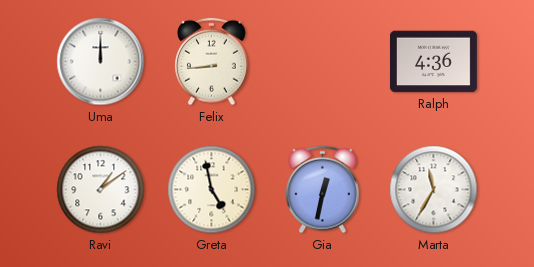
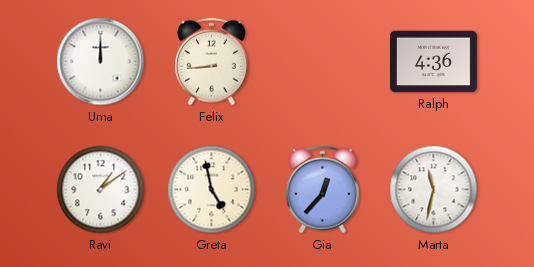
Gia: 12:32 -> 12:37
Marta: 11:35 -> 11:32
